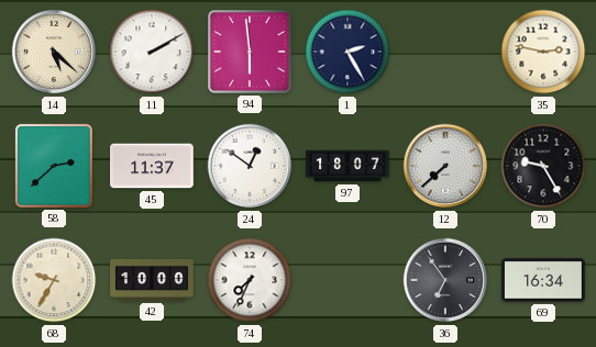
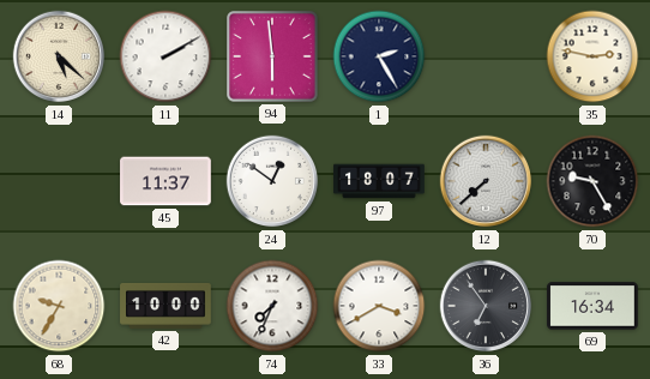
58: 2:38 -> none
33: none -> 3:40
